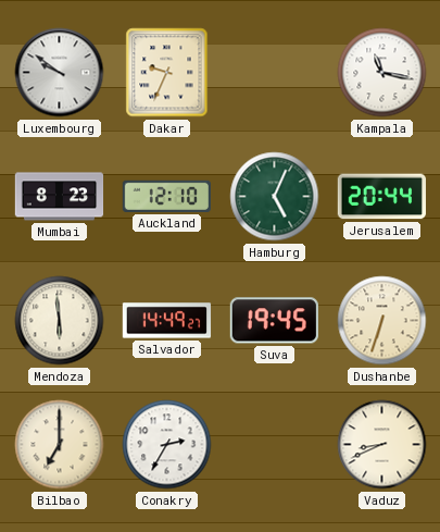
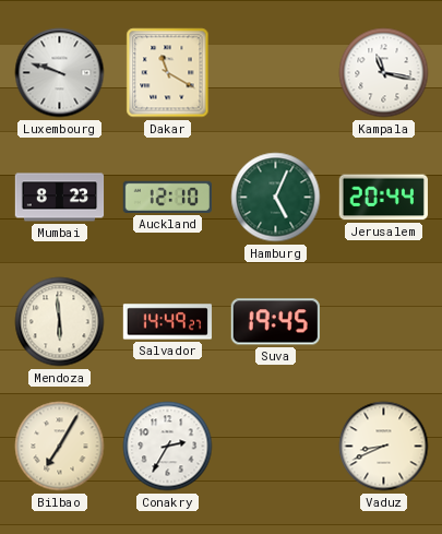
Luxembourg: 9:51 -> 9:48
Dakar: 9:34 -> 11:20
Dushanbe: 6:33 -> none
Bilbao: 7:00 -> 7:05
